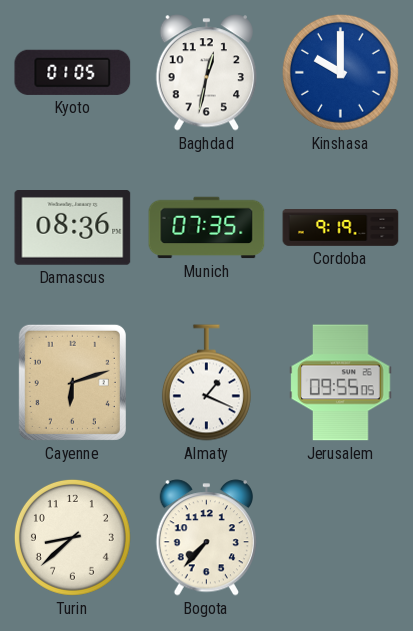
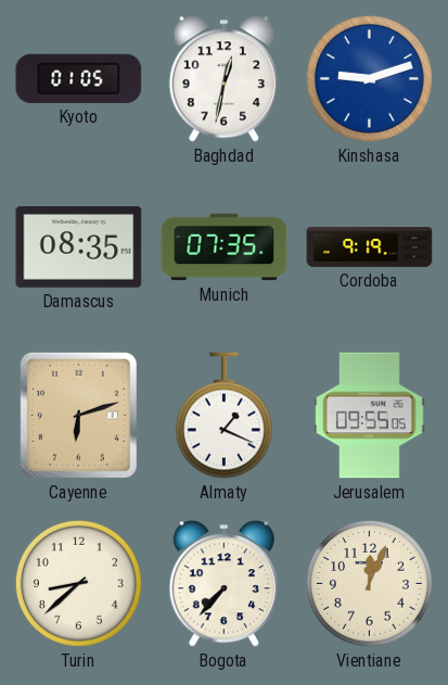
Kinshasa: 10:00 -> 9:12
Damascus: 08:36 -> 08:35
Vientiane: none -> 12:04
